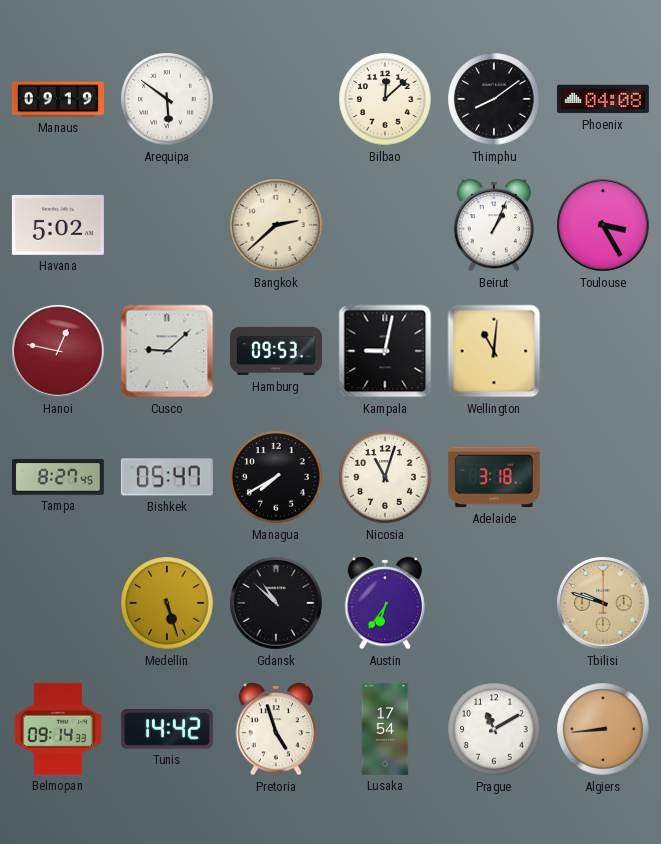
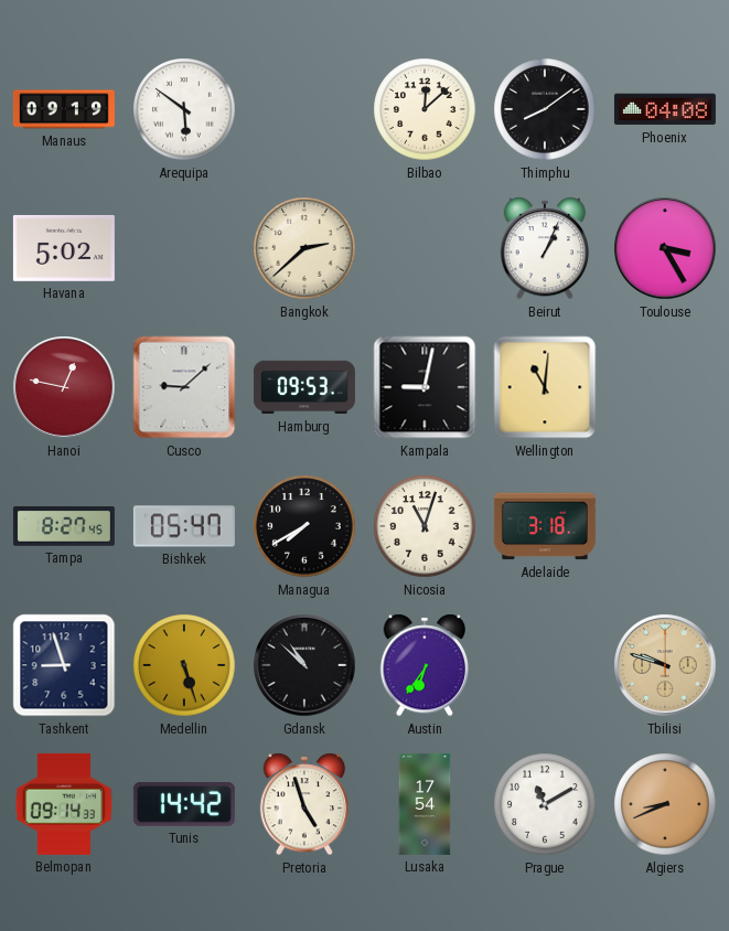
Tashkent: none -> 8:57
Algiers: 8:44 -> 8:41
